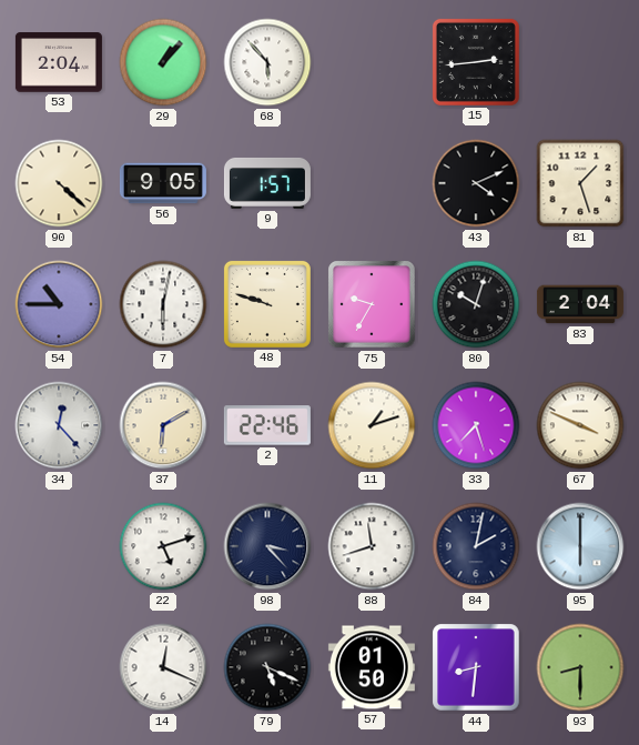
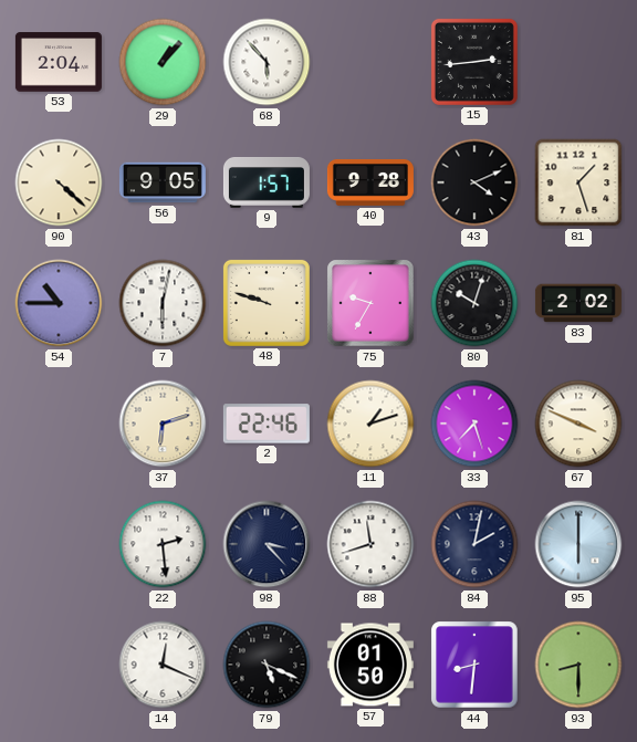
40: none -> 9:28
83: 2:04 -> 2:02
34: 12:23 -> none
37: 6:10 -> 6:12
22: 5:12 -> 2:29
